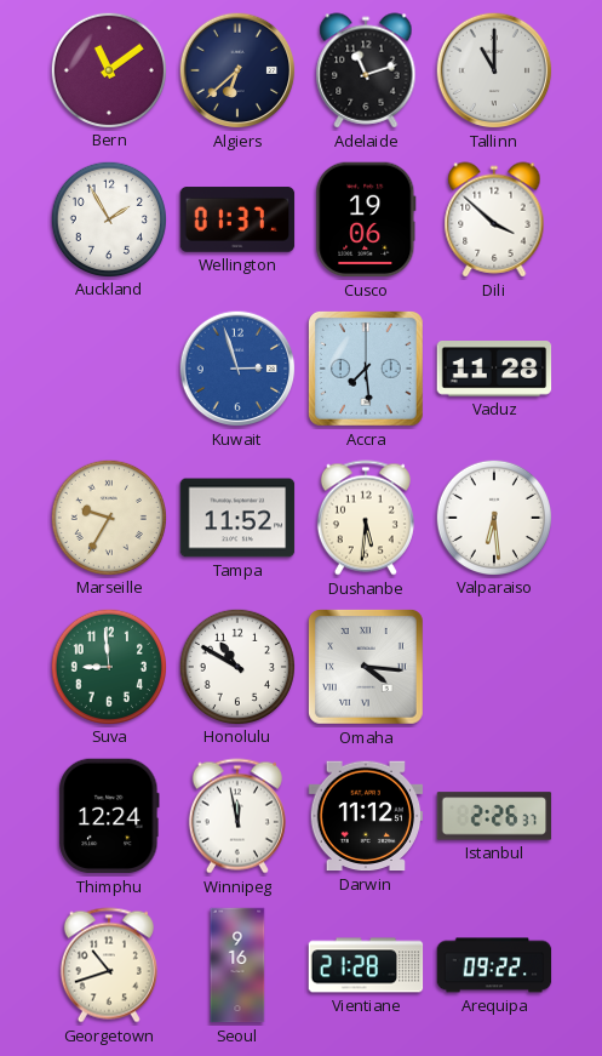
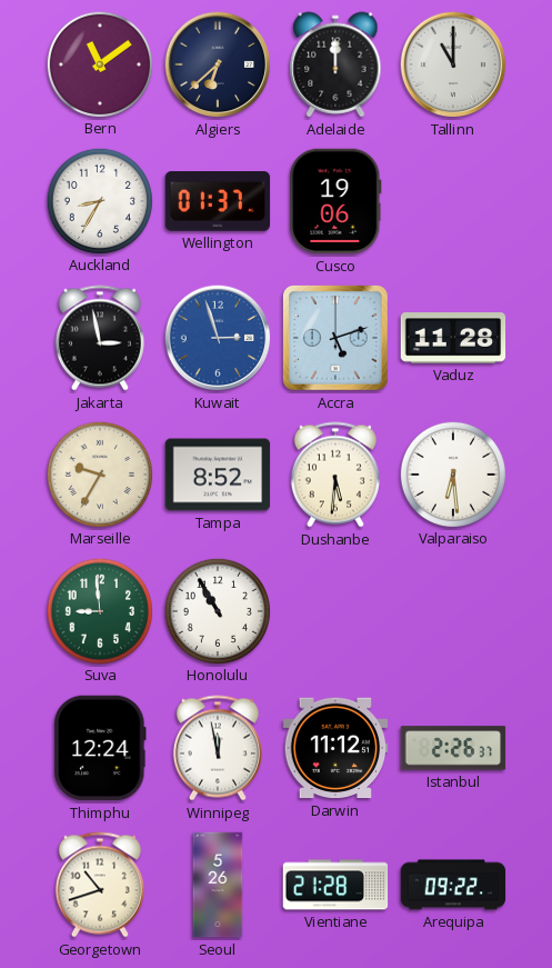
Adelaide: 11:12 -> 12:00
Auckland: 1:55 -> 8:35
Dili: 3:52 -> none
Jakarta: none -> 2:58
Accra: 7:29 -> 5:12
Tampa: 11:52 -> 8:52
Honolulu: 10:50 -> 10:55
Omaha: 4:16 -> none
Seoul: 9:16 -> 5:26
